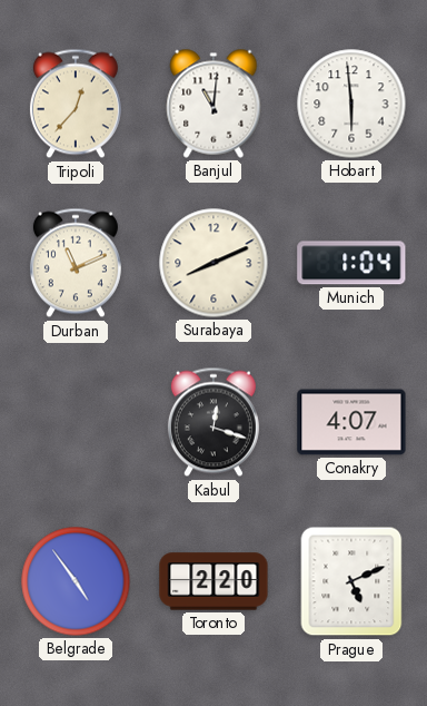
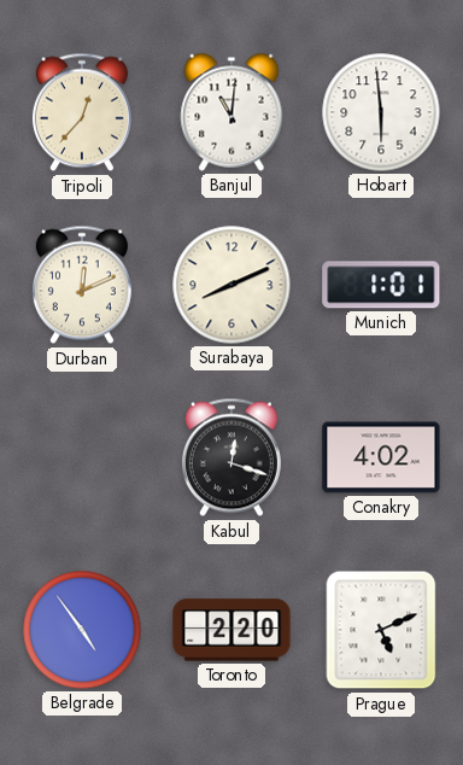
Durban: 11:11 -> 12:11
Munich: 1:04 -> 1:01
Conakry: 4:07 -> 4:02
